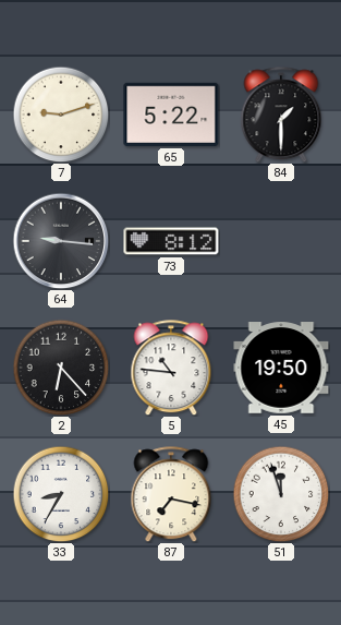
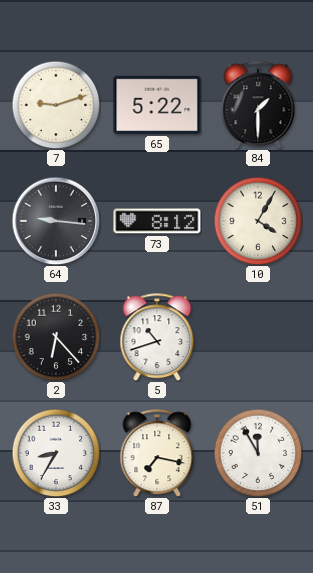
10: none -> 4:05
5: 10:46 -> 10:42
45: 19:50 -> none
51: 11:57 -> 11:55
